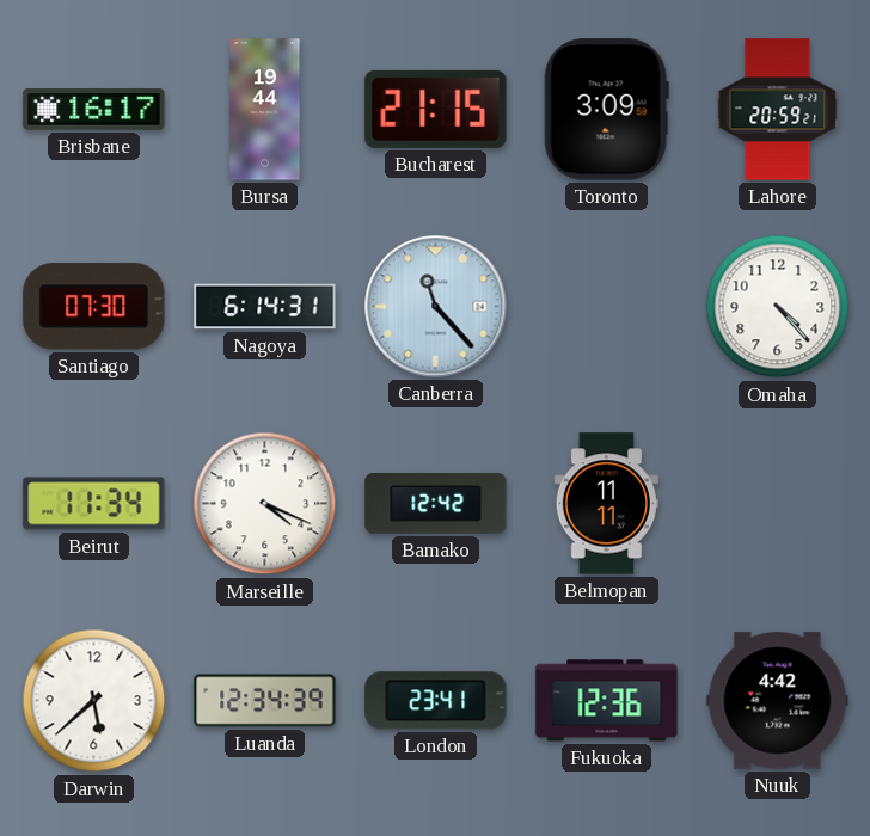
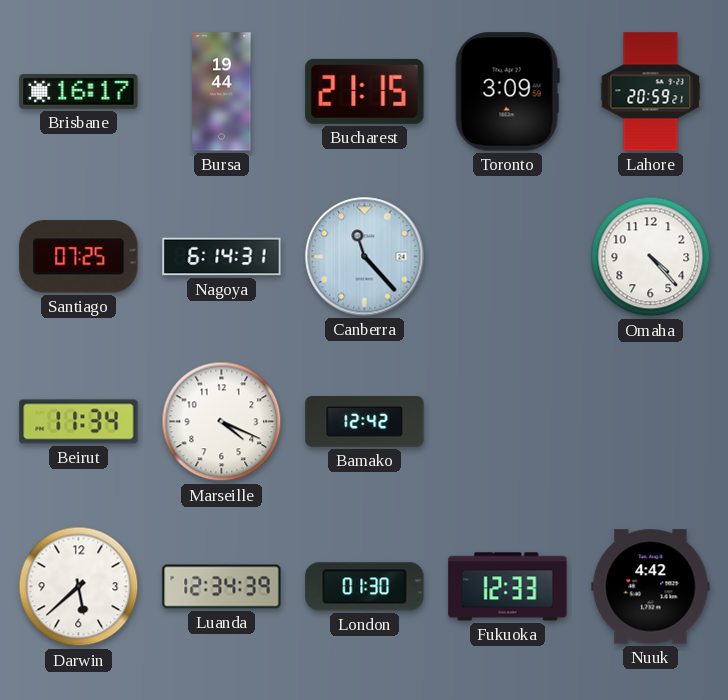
Santiago: 07:30 -> 07:25
Belmopan: 11:11 -> none
London: 23:41 -> 01:30
Fukuoka: 12:36 -> 12:33
